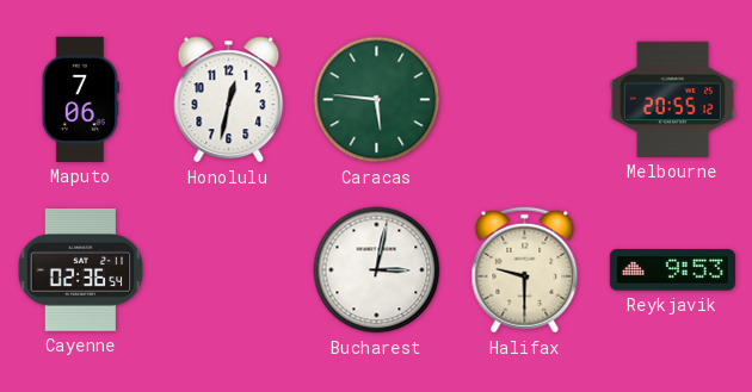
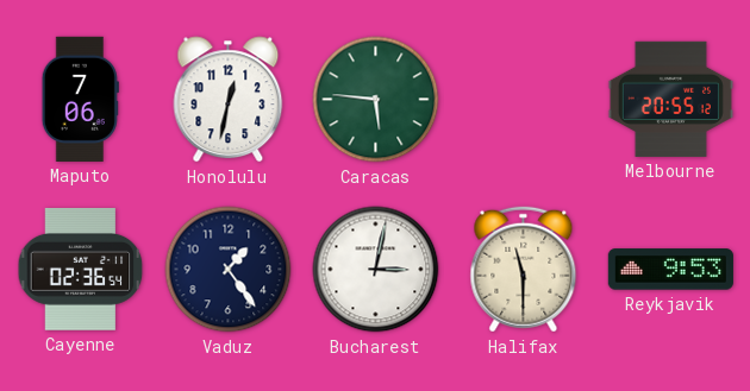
Vaduz: none -> 1:24
Halifax: 9:30 -> 11:30
